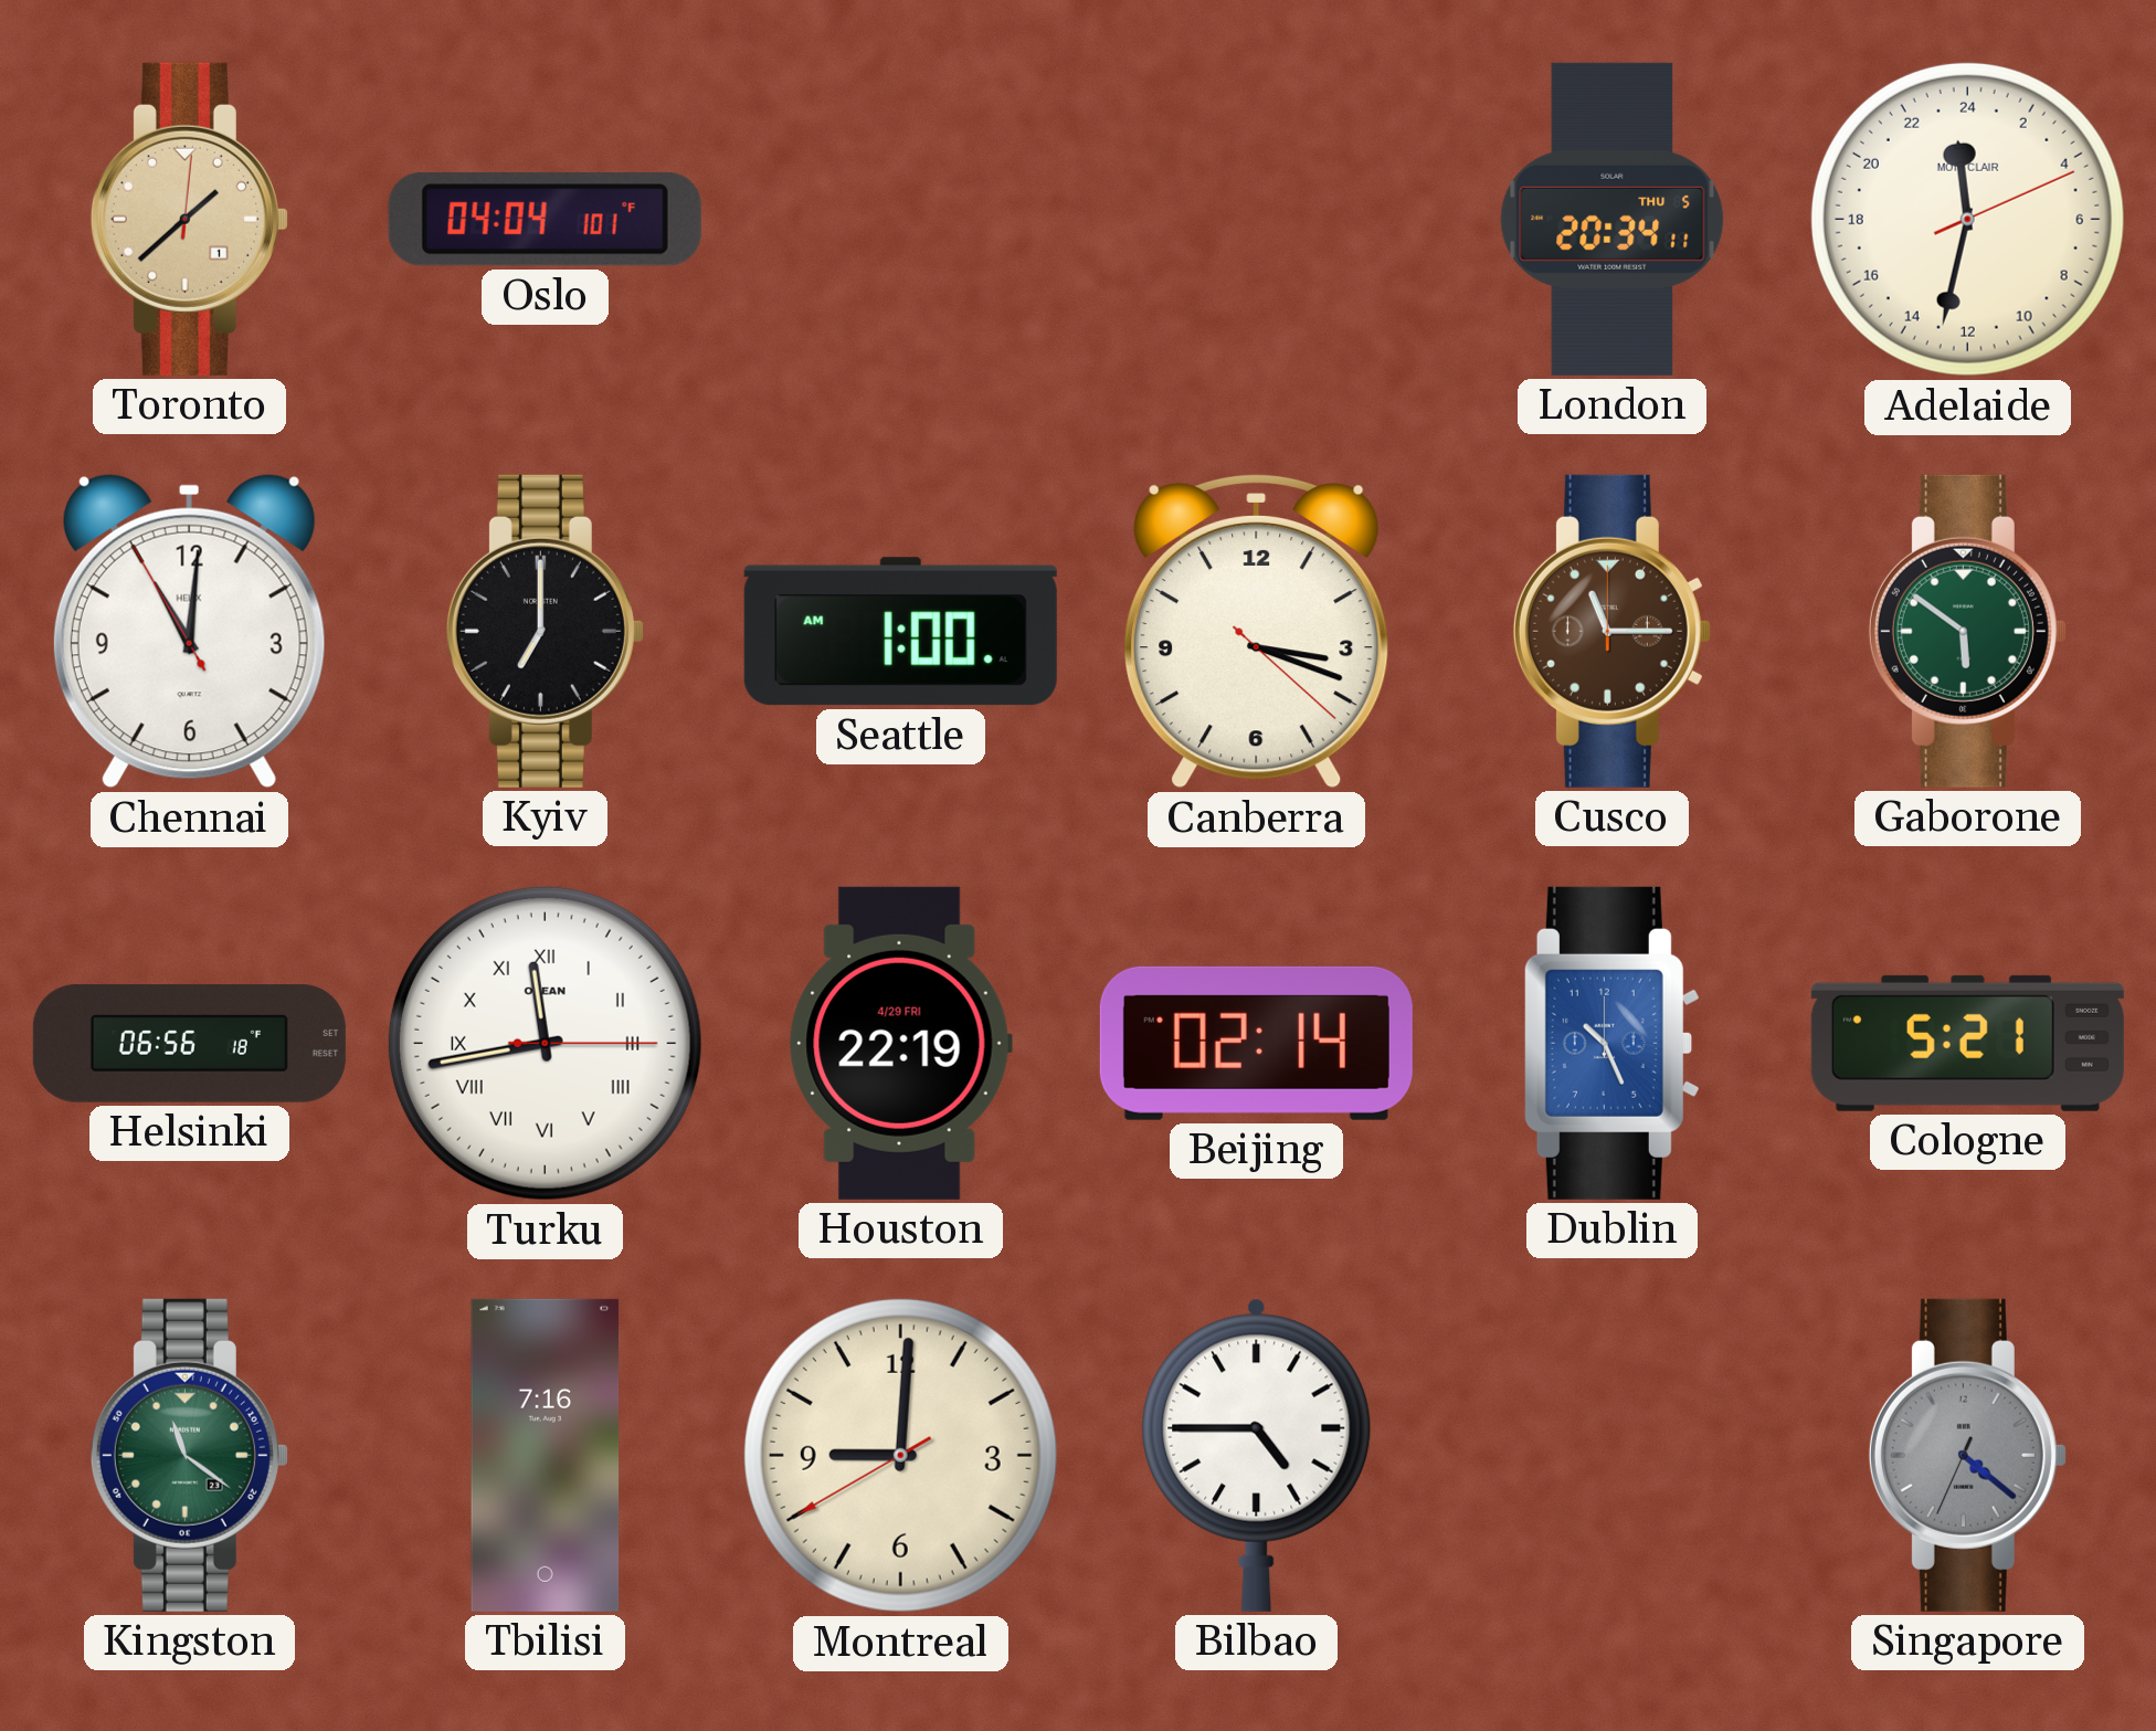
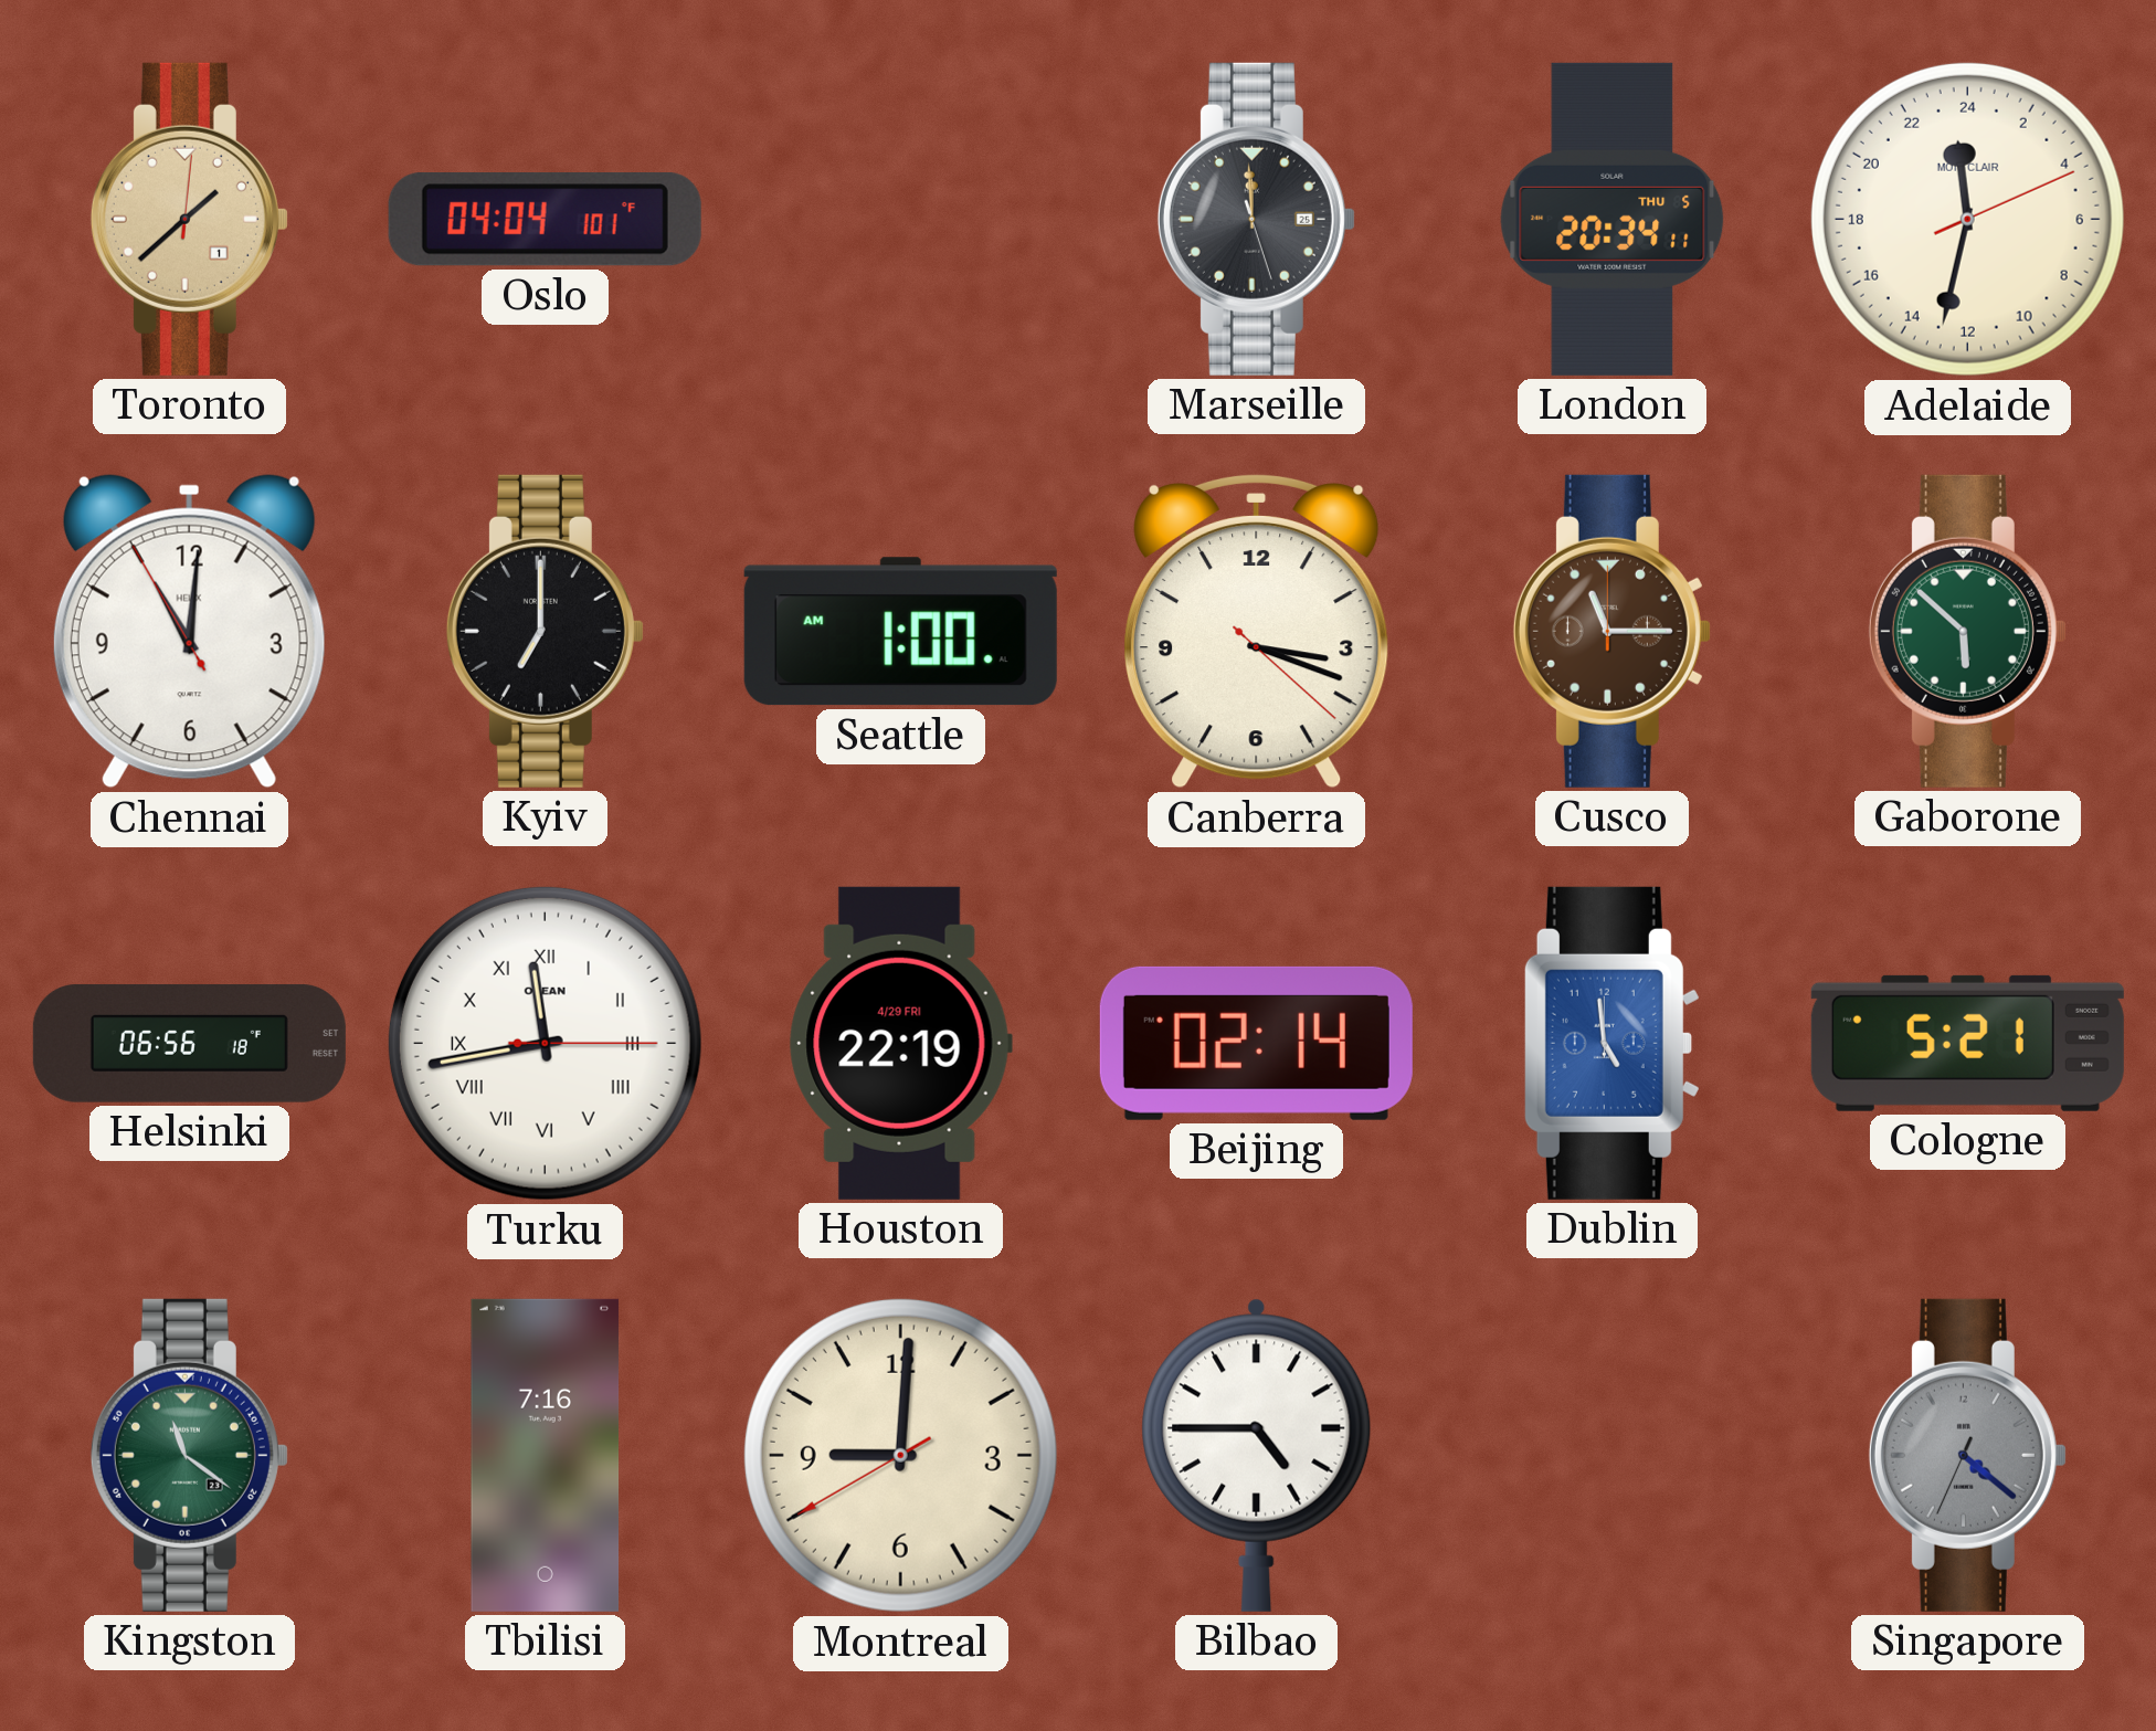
Marseille: none -> 11:59
Gaborone: 5:51 -> 5:52
Dublin: 10:26 -> 4:59
